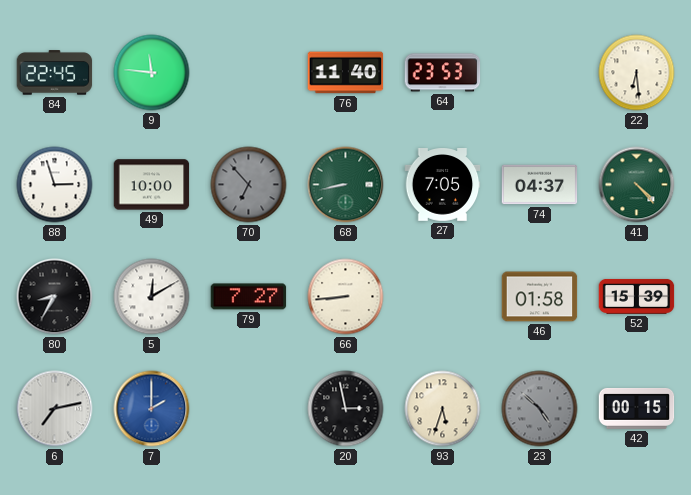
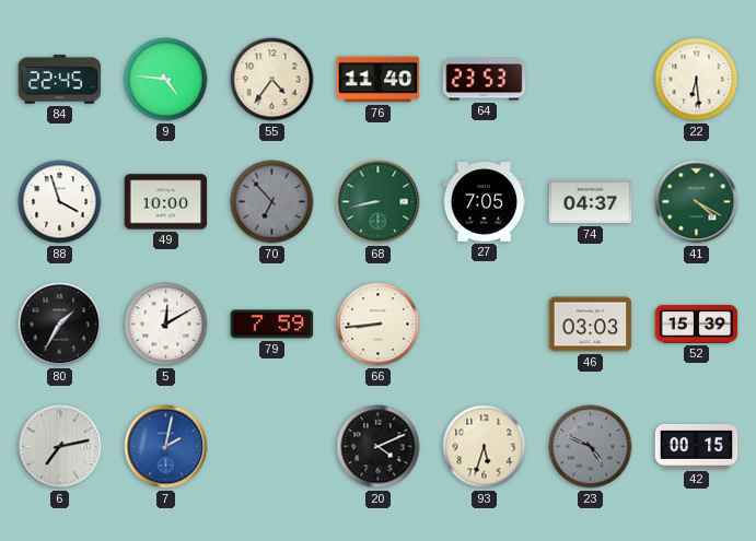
9: 11:46 -> 4:46
55: none -> 4:36
88: 2:57 -> 3:57
41: 4:23 -> 4:20
80: 8:35 -> 1:35
79: 7:27 -> 7:59
46: 01:58 -> 03:03
7: 2:00 -> 2:02
20: 2:58 -> 4:11
23: 4:52 -> 4:49
